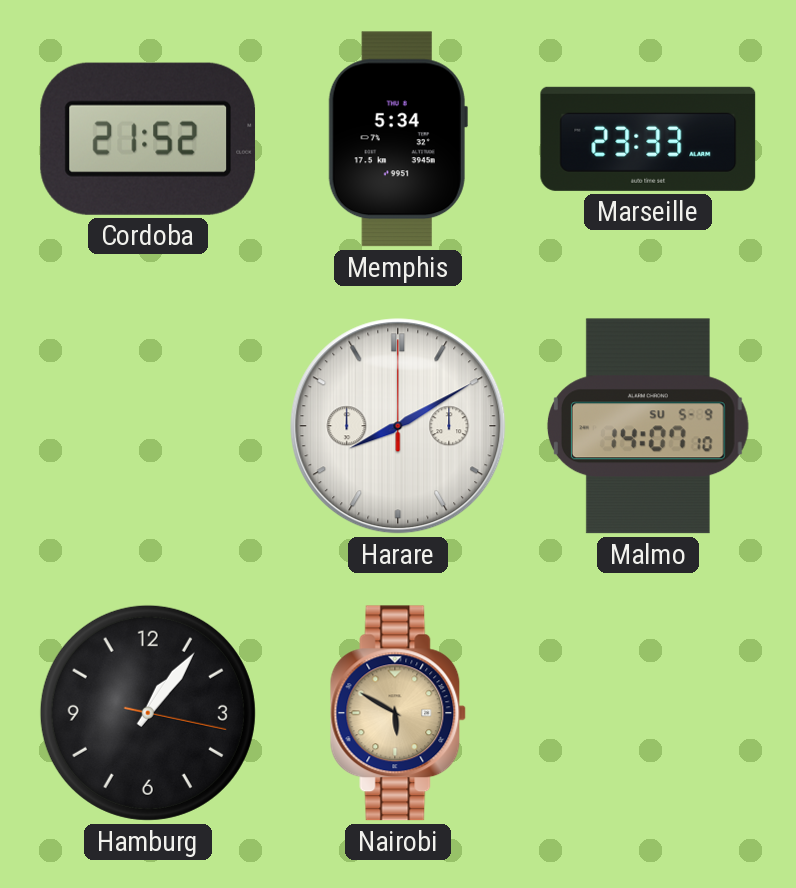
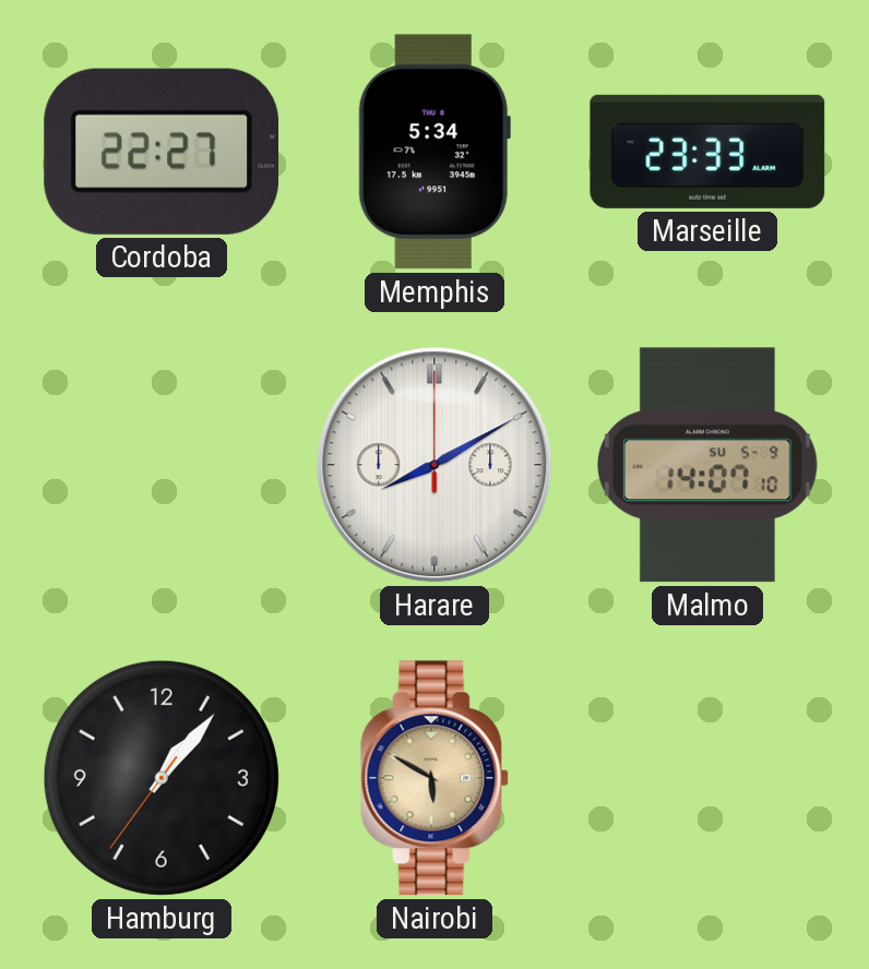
Cordoba: 21:52 -> 22:27
Hamburg: 1:06:17 -> 1:06:36
